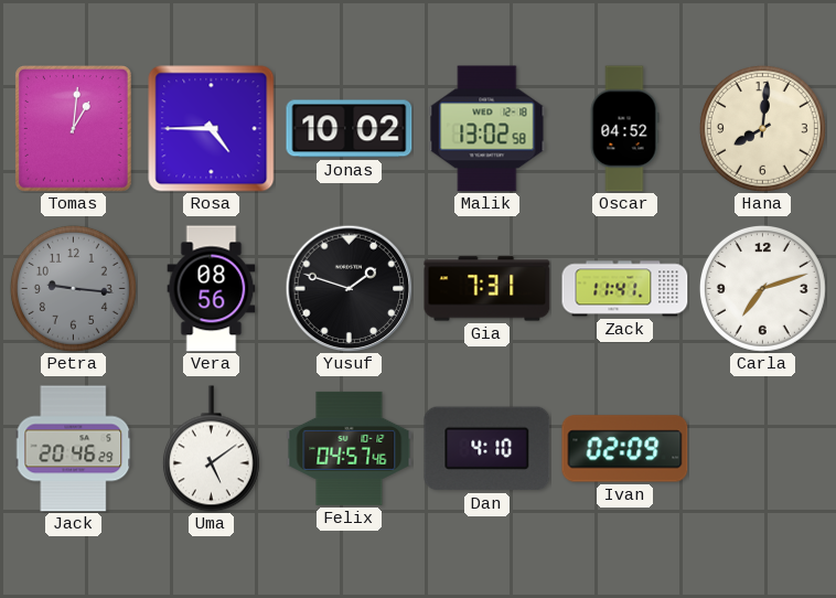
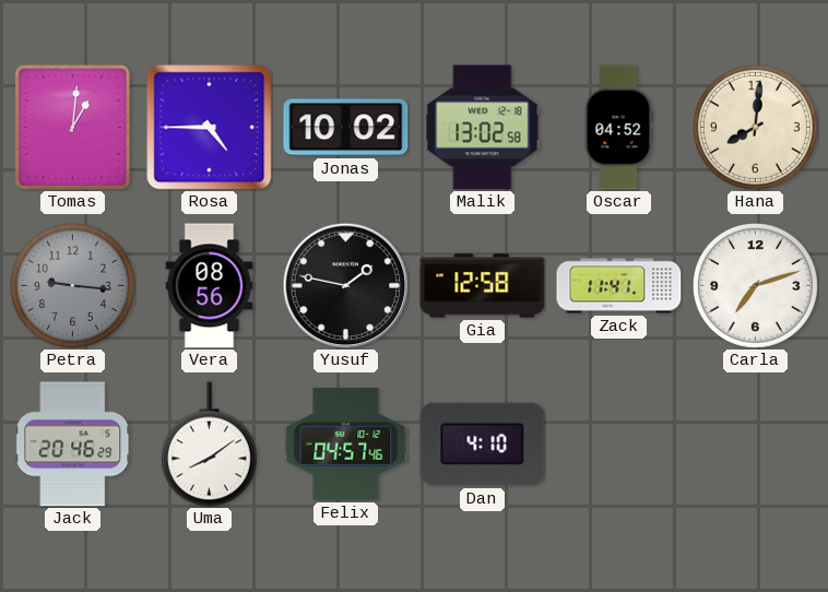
Yusuf: 1:48 -> 1:47
Gia: 7:31 -> 12:58
Uma: 5:09 -> 8:09
Ivan: 02:09 -> none
